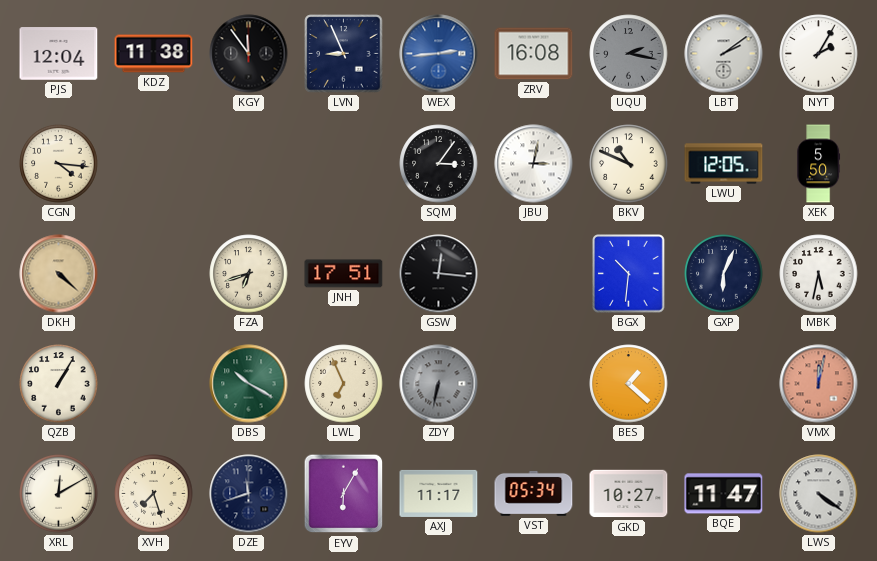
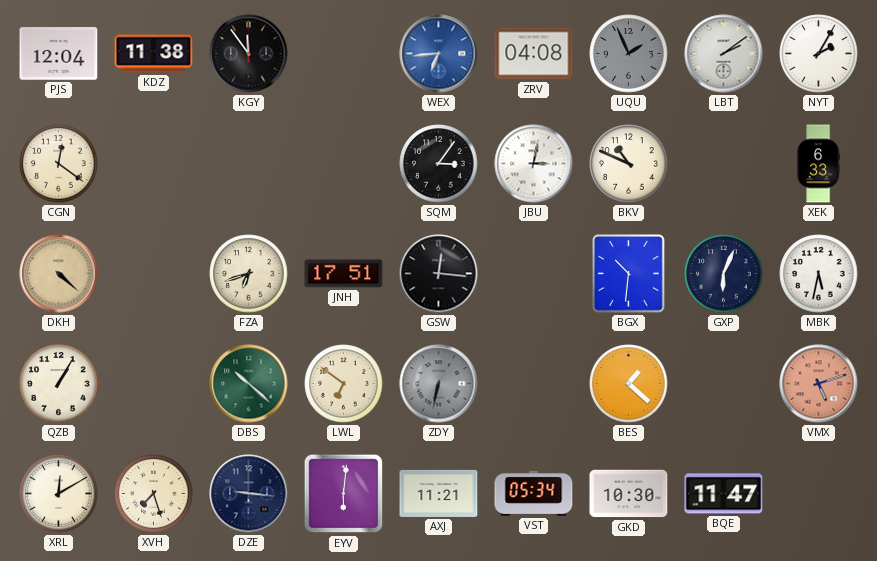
LVN: 8:56 -> none
WEX: 2:44 -> 6:44
ZRV: 16:08 -> 04:08
UQU: 2:17 -> 1:56
CGN: 4:16 -> 12:21
LWU: 12:05 -> none
XEK: 5:50 -> 6:33
DBS: 10:20 -> 10:22
LWL: 6:56 -> 6:51
VMX: 12:02 -> 5:12
DZE: 11:42 -> 9:16
EYV: 6:05 -> 6:01
AXJ: 11:17 -> 11:21
GKD: 10:27 -> 10:30
LWS: 4:21 -> none
